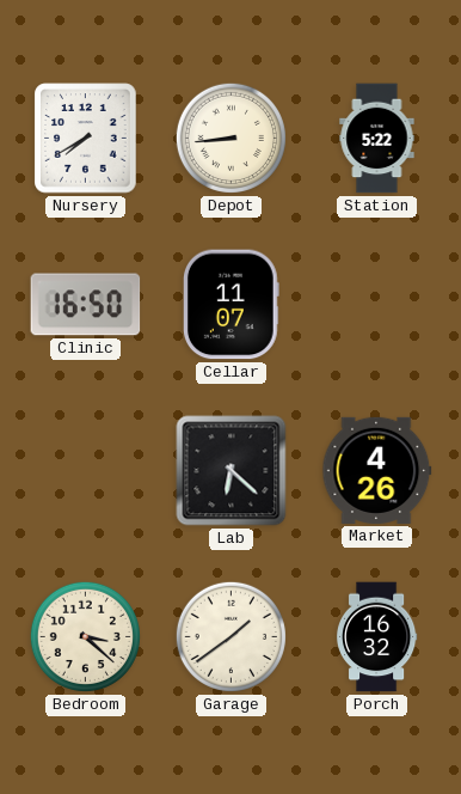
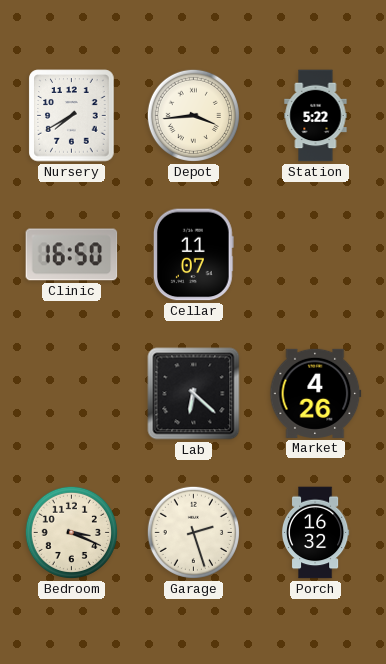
Depot: 8:44 -> 3:44
Bedroom: 3:22 -> 3:19
Garage: 1:39 -> 2:27
